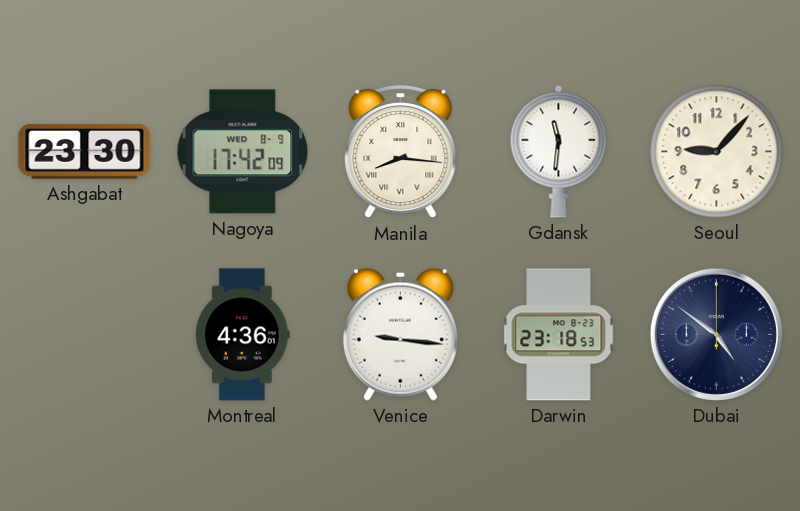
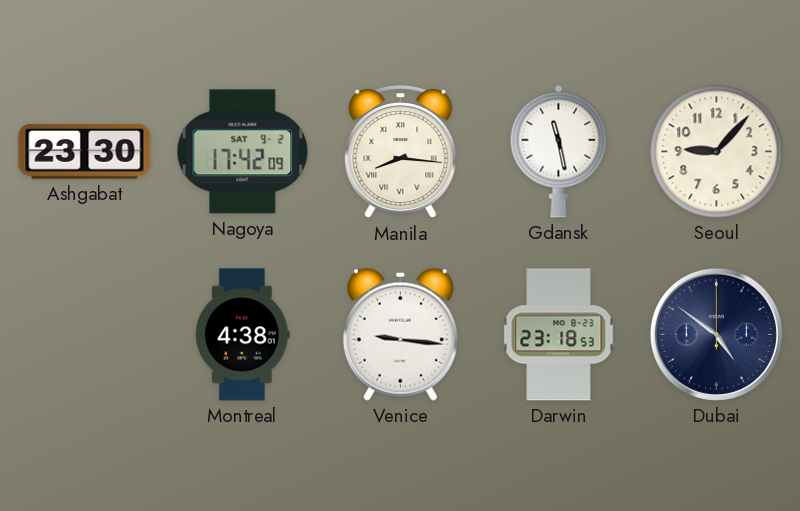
Nagoya date: WED 8-9 -> SAT 9-2
Gdansk: 11:31 -> 11:28
Montreal: 4:36 -> 4:38
